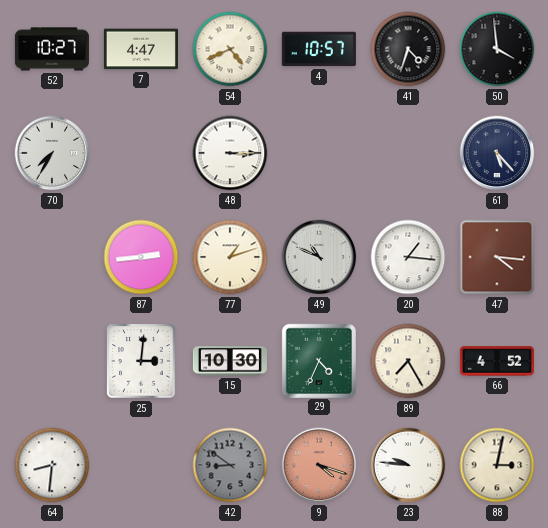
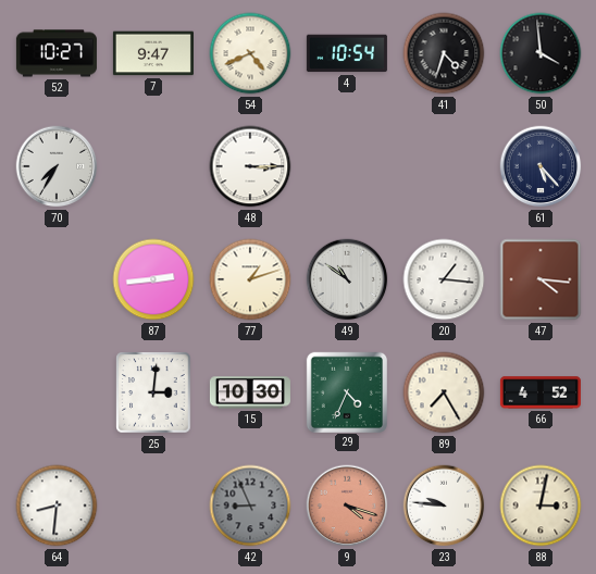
7: 4:47 -> 9:47
4: 10:57 -> 10:54
49: 10:49 -> 10:51
42: 8:51 -> 8:56
